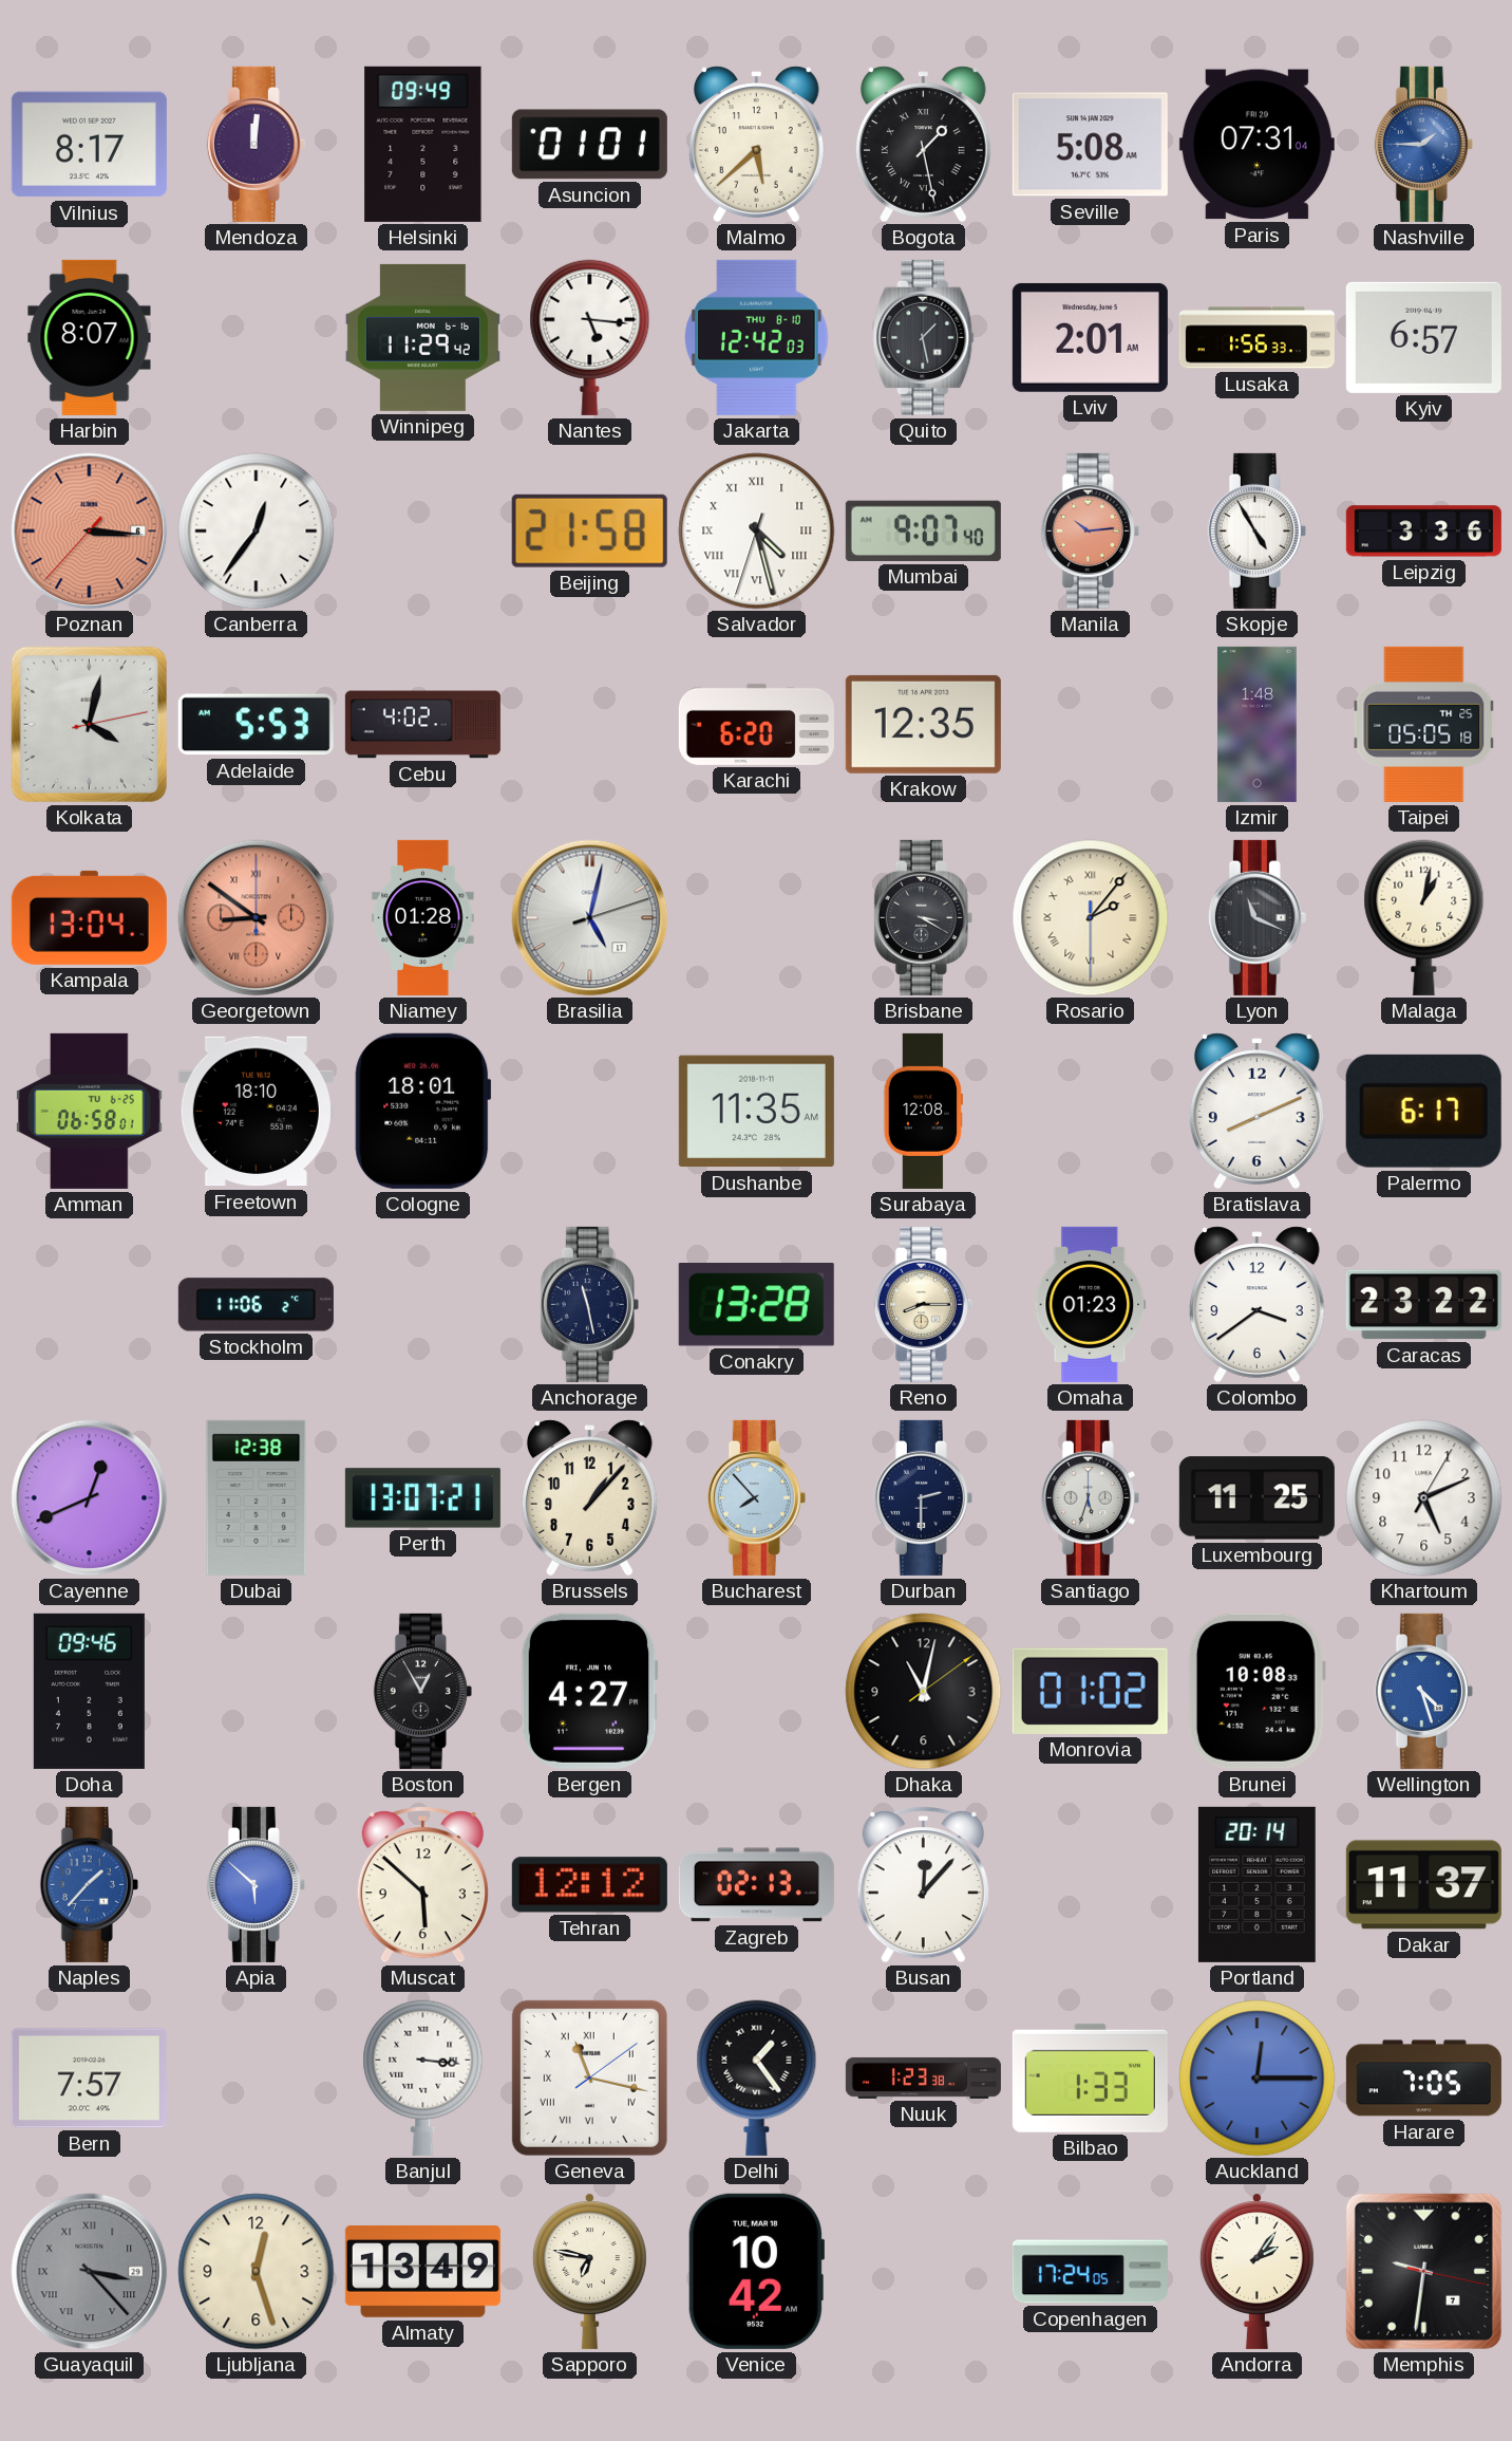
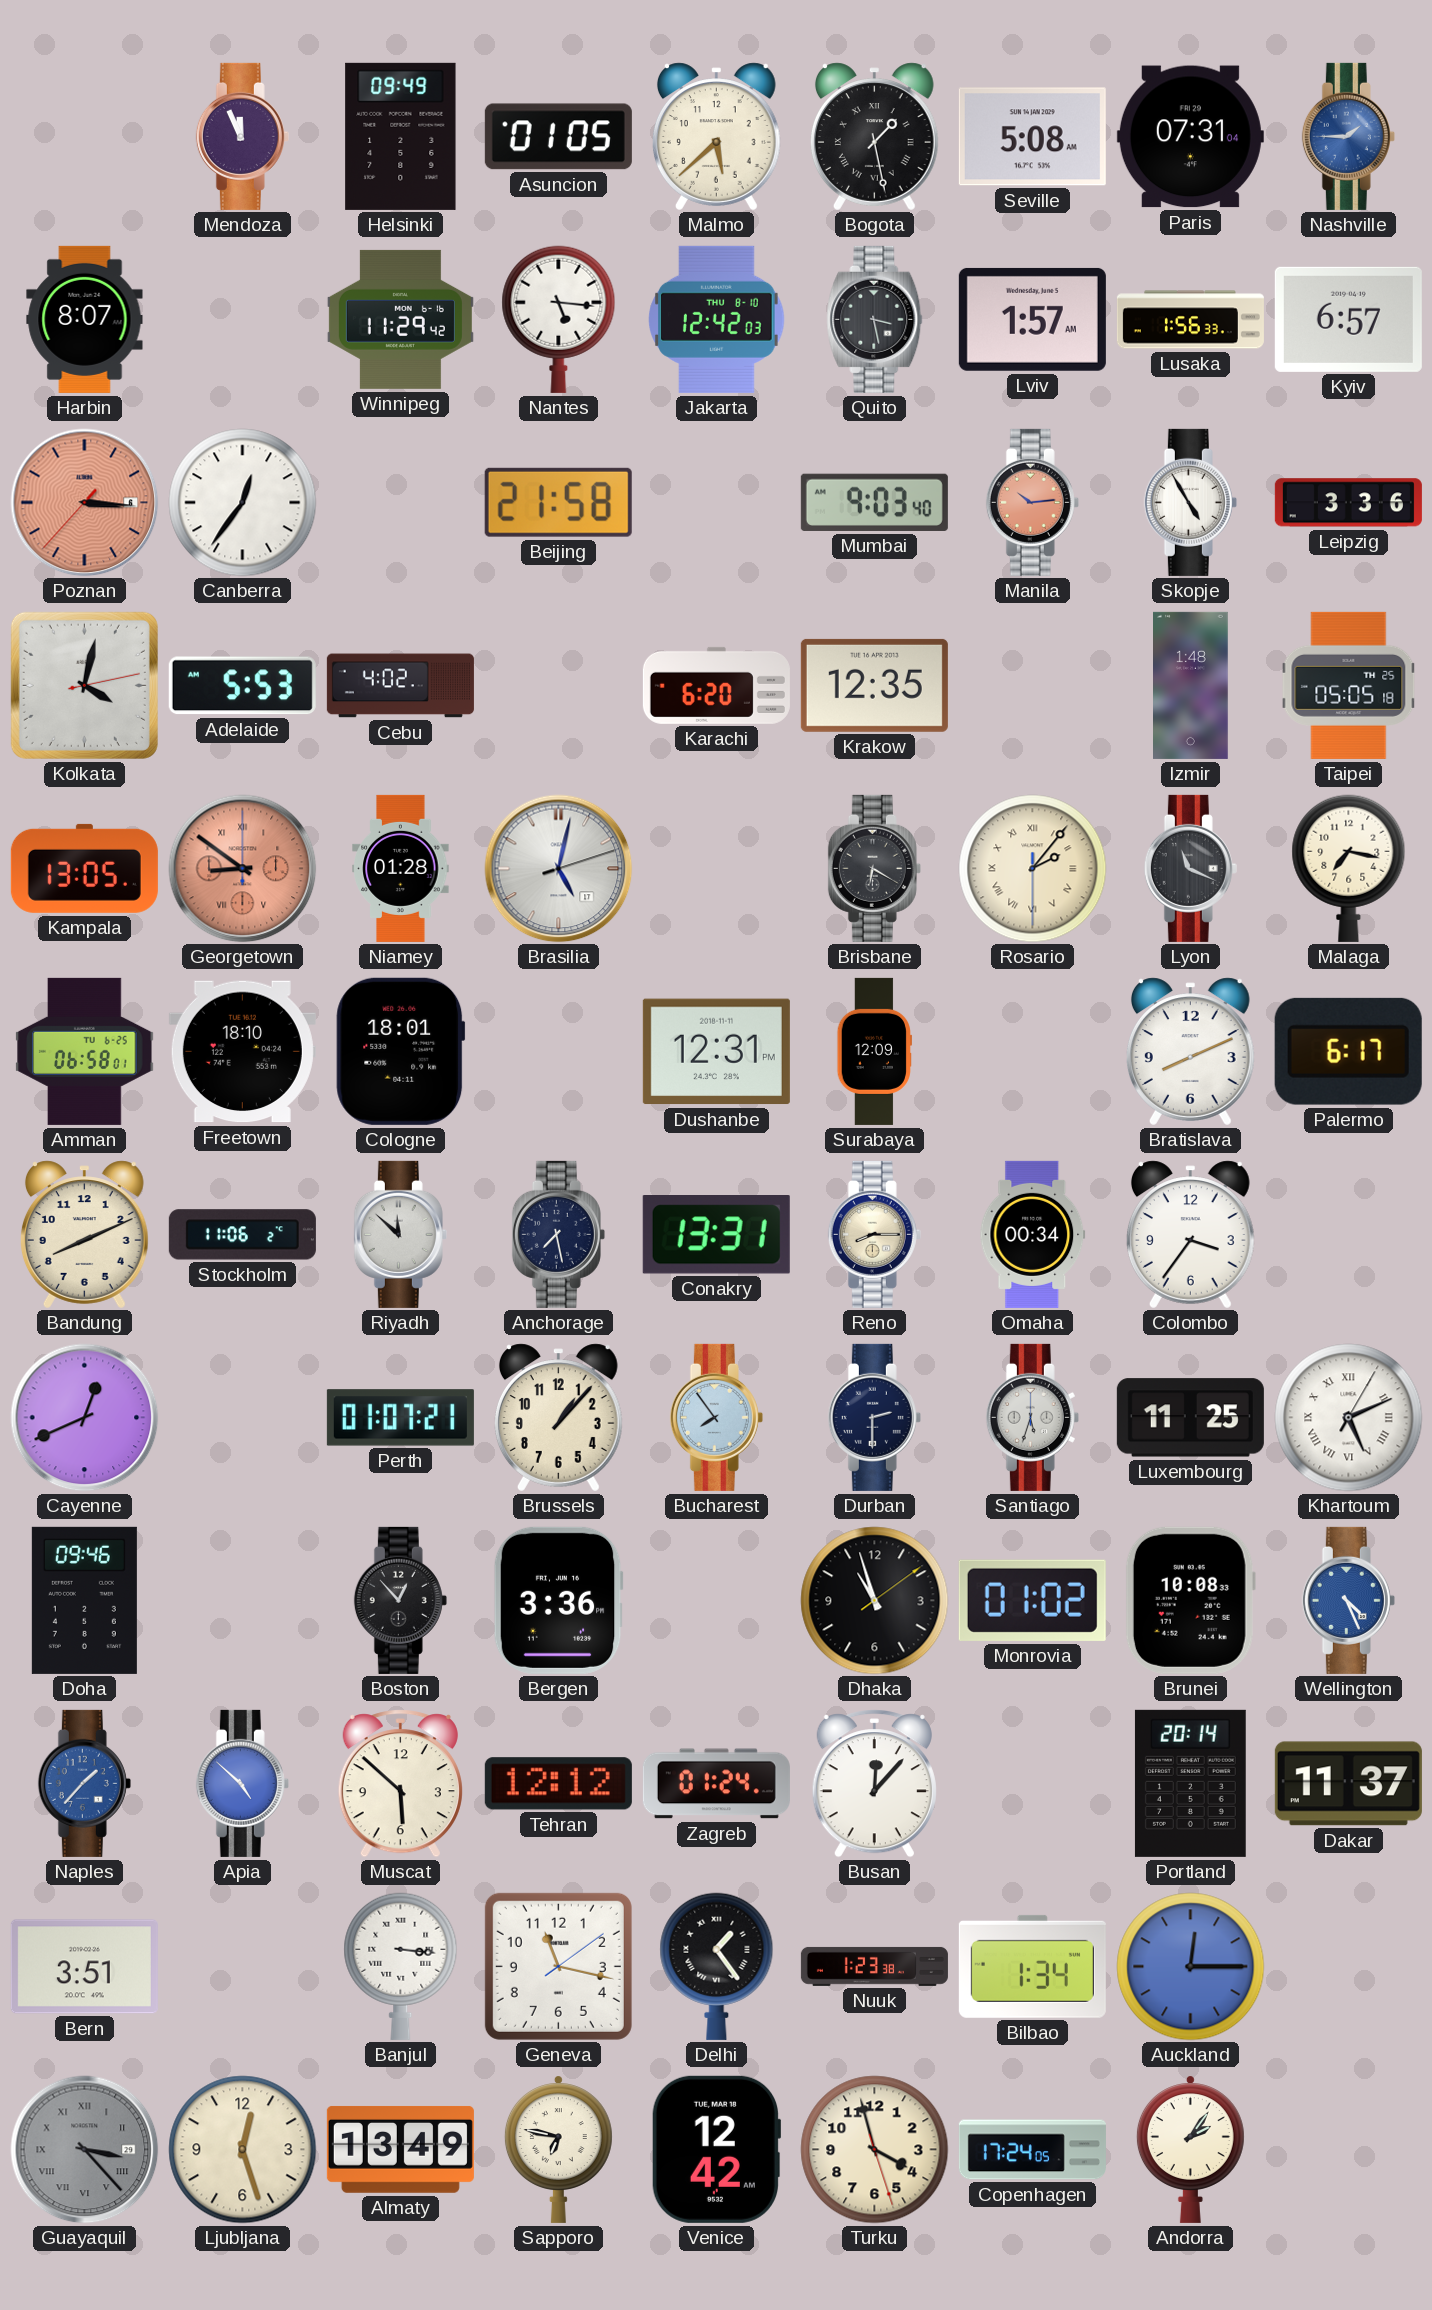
Vilnius: 8:17 -> none
Mendoza: 12:01 -> 11:56
Asuncion: 01:01 -> 01:05
Quito: 1:28 -> 3:28
Lviv: 2:01 -> 1:57
Salvador: 4:27 -> none
Mumbai: 9:07 -> 9:03
Kampala: 13:04 -> 13:05
Brisbane: 3:20 -> 6:20
Malaga: 1:02 -> 7:17
Dushanbe: 11:35 -> 12:31
Surabaya: 12:08 -> 12:09
Bandung: none -> 8:11
Riyadh: none -> 11:52
Anchorage: 11:28 -> 7:28
Conakry: 13:28 -> 13:31
Omaha: 01:23 -> 00:34
Colombo: 3:39 -> 3:36
Caracas: 23:22 -> none
Dubai: 12:38 -> none
Perth: 13:07 -> 01:07
Bucharest: 7:53 -> 7:54
Khartoum numerals: Arabic -> Roman
Boston: 12:55 -> 12:53
Bergen: 4:27 -> 3:36
Dhaka: 11:02 -> 10:57
Wellington: 4:27 -> 4:26
Apia: 5:52 -> 4:52
Zagreb: 02:13 -> 01:24
Bern: 7:57 -> 3:51
Geneva numerals: Roman -> Arabic
Bilbao: 1:33 -> 1:34
Harare: 7:05 -> none
Venice: 10:42 -> 12:42
Turku: none -> 3:57
Memphis: 9:31 -> none
